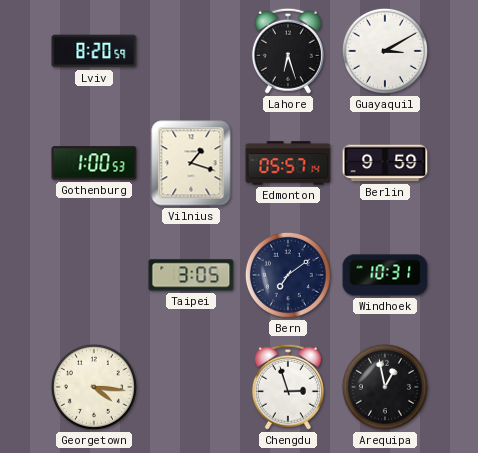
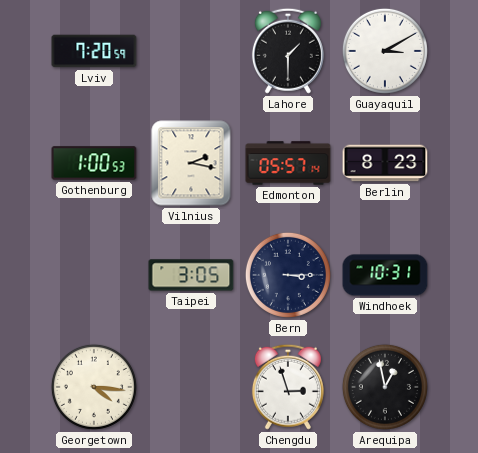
Lviv: 8:20 -> 7:20
Lahore: 6:27 -> 1:30
Vilnius: 1:18 -> 2:17
Berlin: 9:59 -> 8:23
Bern: 7:09 -> 3:15
